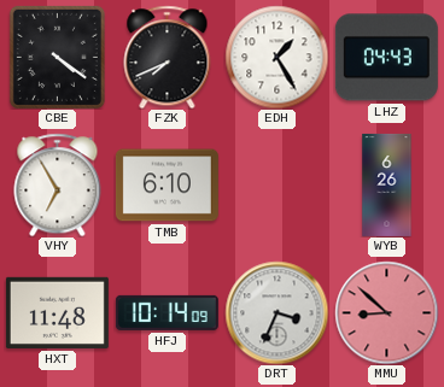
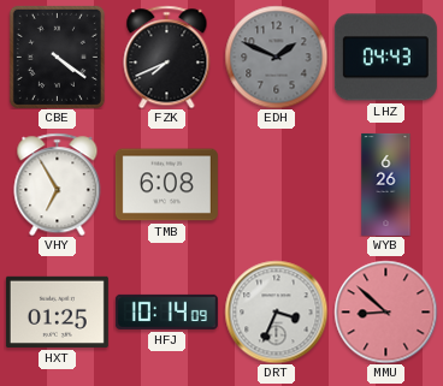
EDH: 1:25 -> 1:49
EDH dial: white -> grey
TMB: 6:10 -> 6:08
HXT: 11:48 -> 01:25
